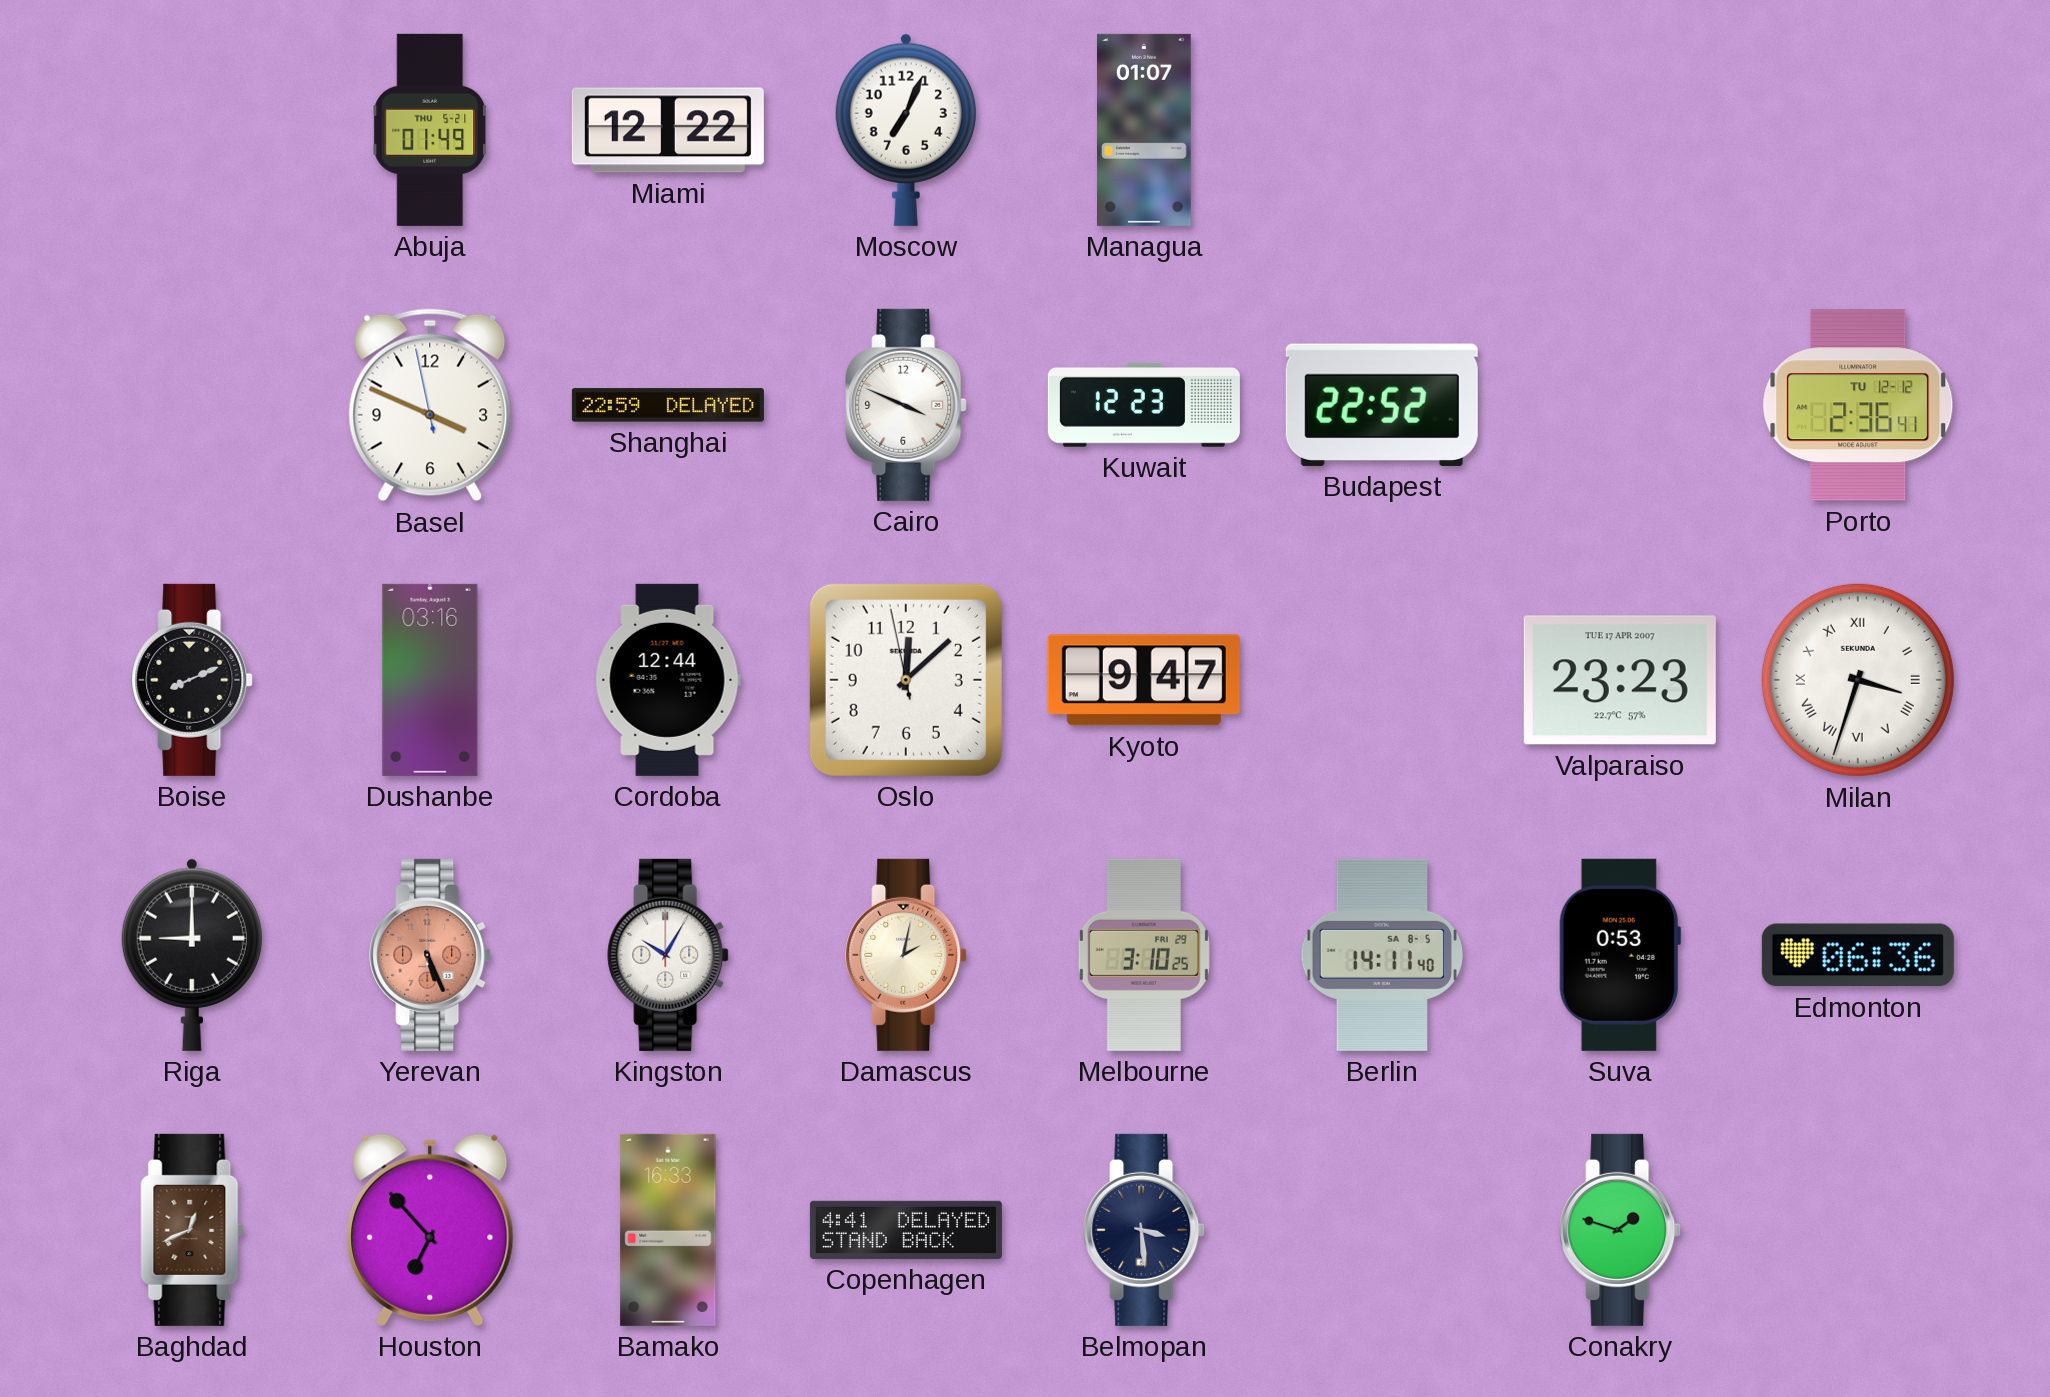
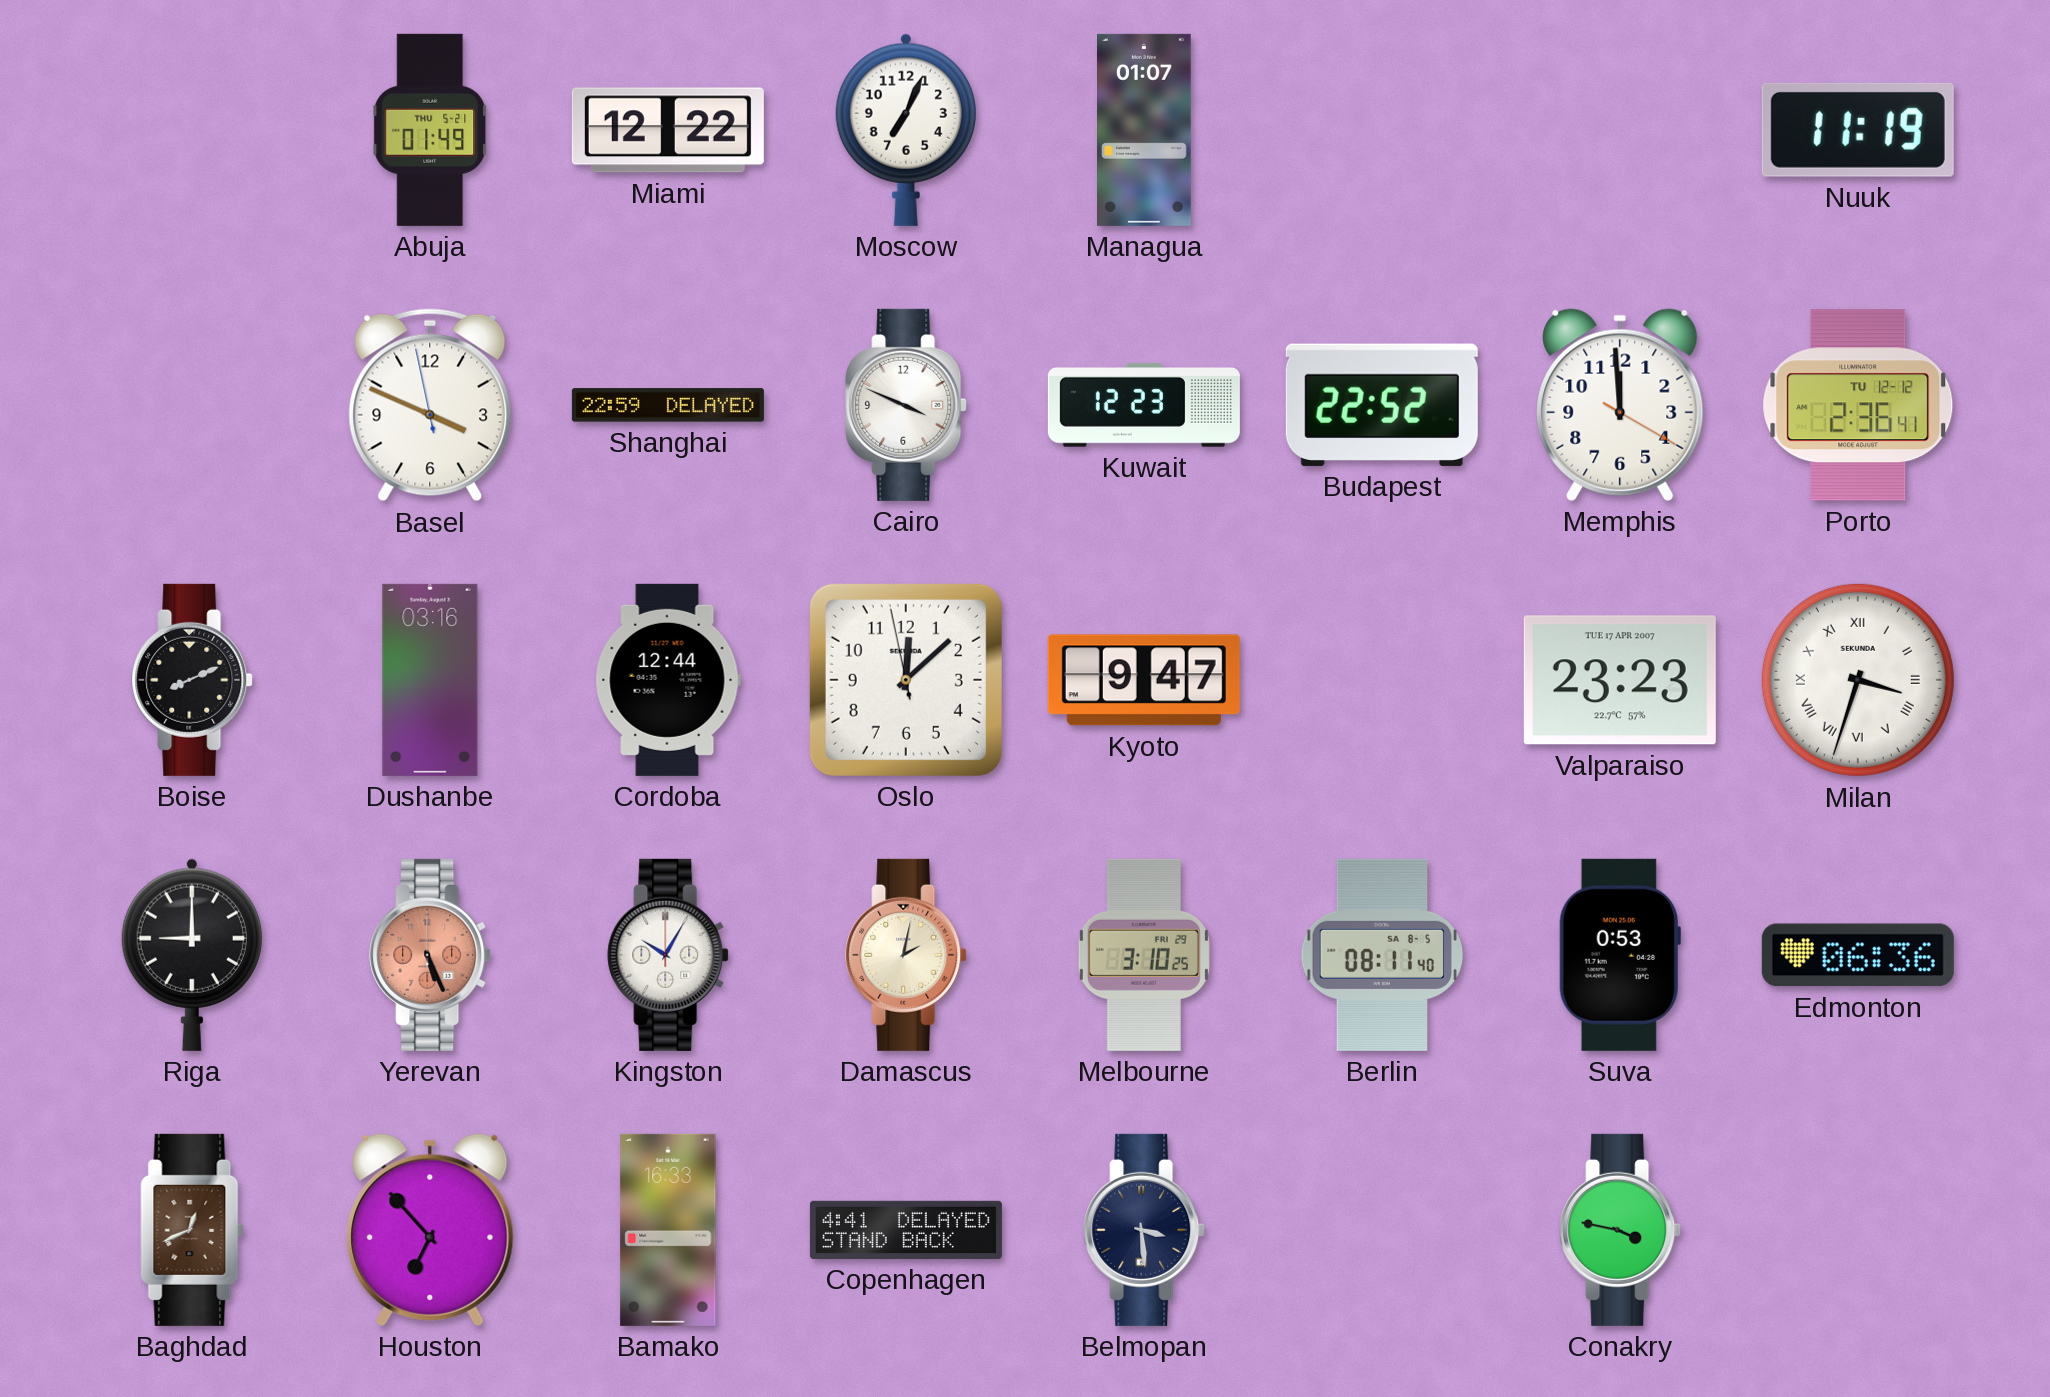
Nuuk: none -> 11:19
Memphis: none -> 11:59
Berlin: 14:11 -> 08:11
Conakry: 1:48 -> 3:47
